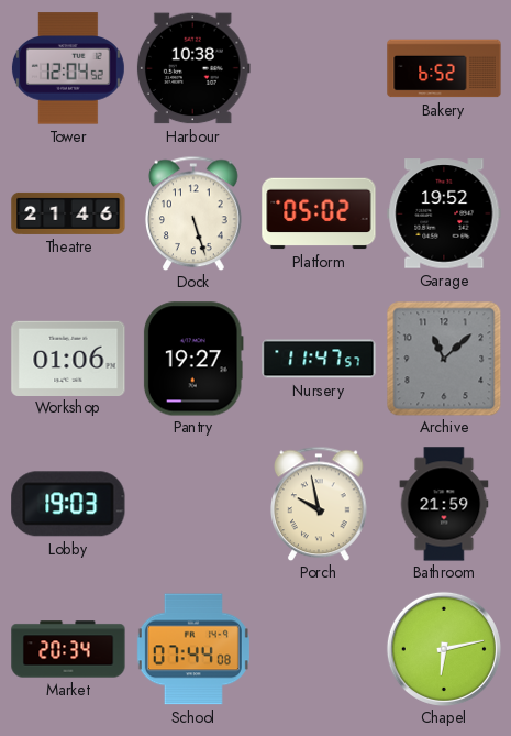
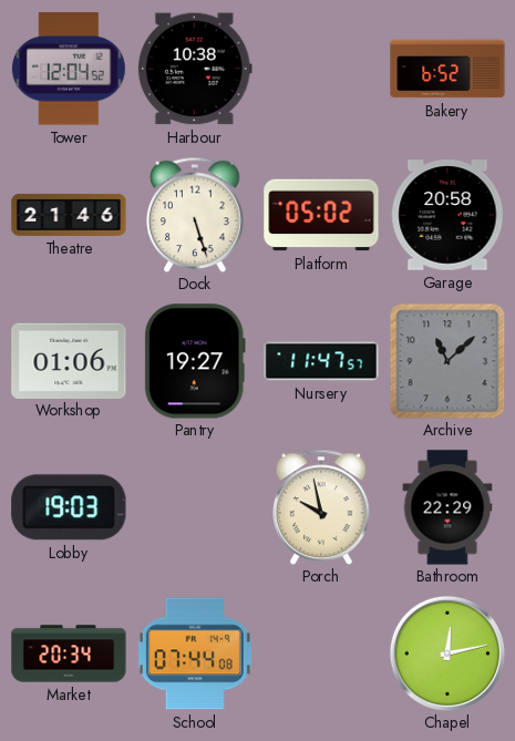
Garage: 19:52 -> 20:58
Bathroom: 21:59 -> 22:29
Chapel: 6:13 -> 12:13
